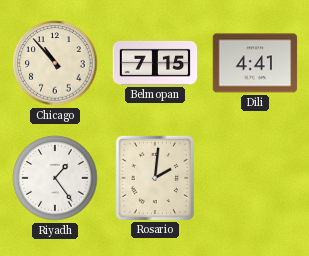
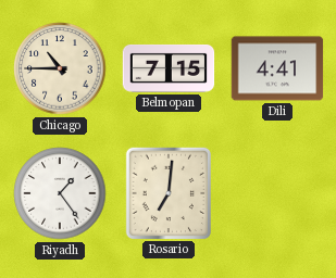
Chicago: 10:53 -> 10:45
Rosario: 2:01 -> 7:01
